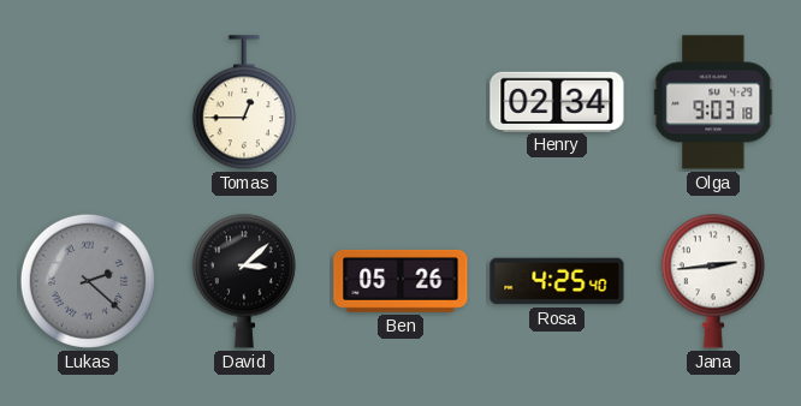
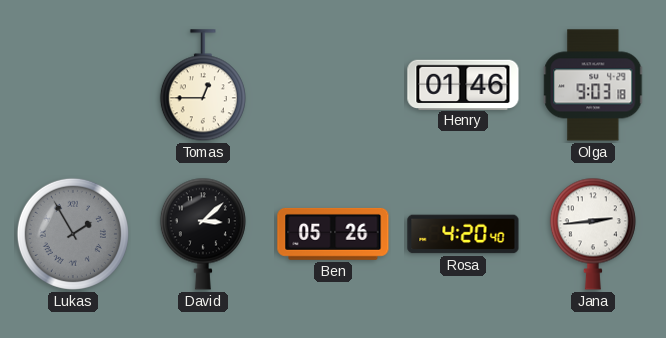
Henry: 02:34 -> 01:46
Lukas: 2:22 -> 1:55
Rosa: 4:25 -> 4:20
